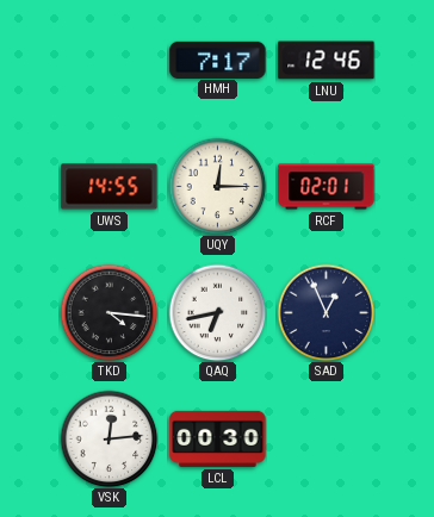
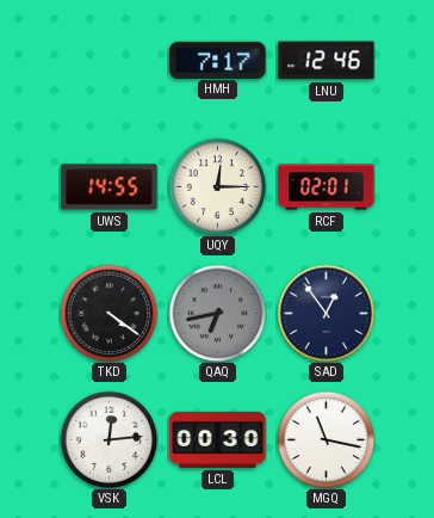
TKD: 4:16 -> 4:21
QAQ dial: white -> grey
SAD: 12:56 -> 12:54
MGQ: none -> 11:17
